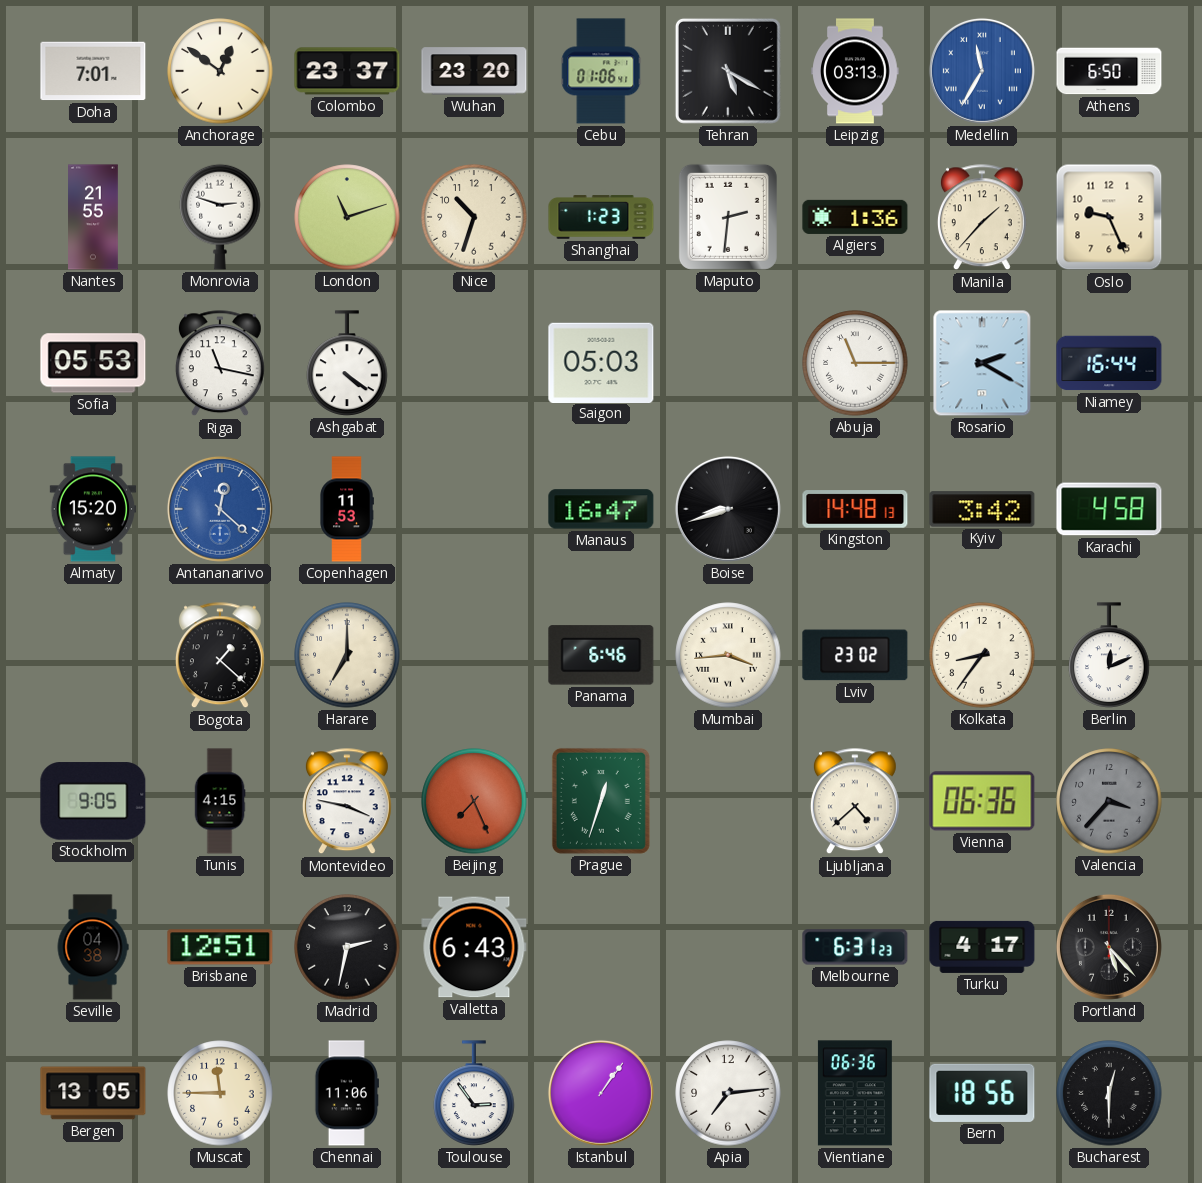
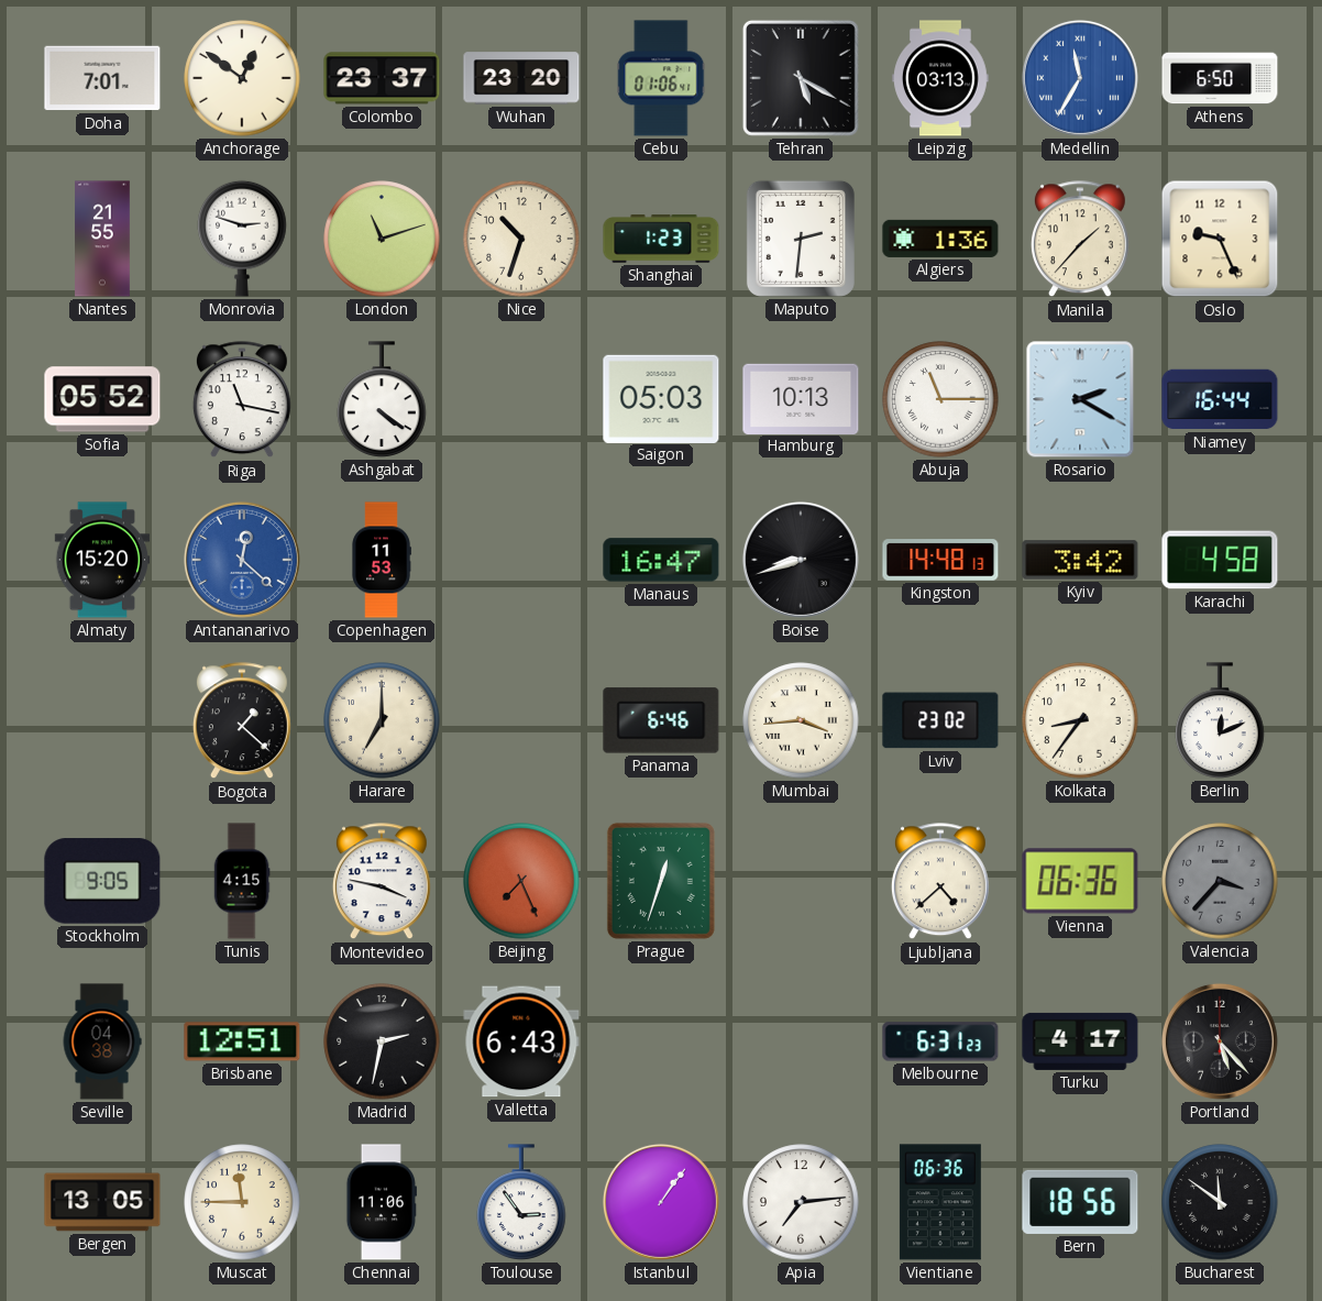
Sofia: 05:53 -> 05:52
Hamburg: none -> 10:13
Bucharest: 12:30 -> 11:51
